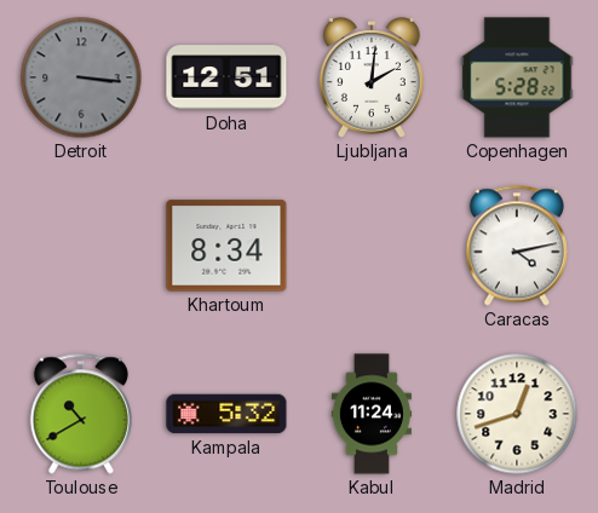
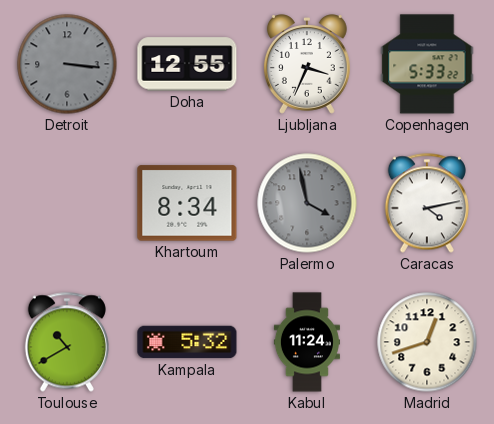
Doha: 12:51 -> 12:55
Ljubljana: 2:01 -> 3:34
Copenhagen: 5:28 -> 5:33
Palermo: none -> 3:58
